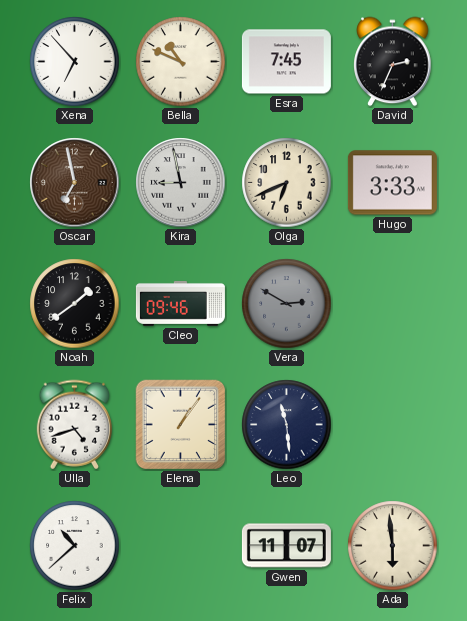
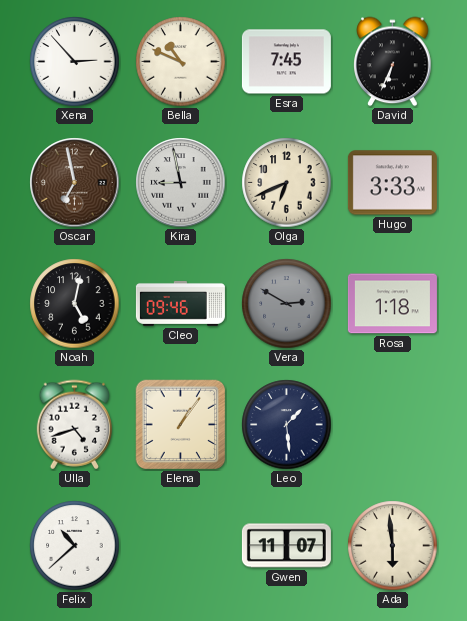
Xena: 6:53 -> 2:53
David: 2:34 -> 6:34
Noah: 1:39 -> 5:02
Rosa: none -> 1:18
Leo: 11:29 -> 1:29
